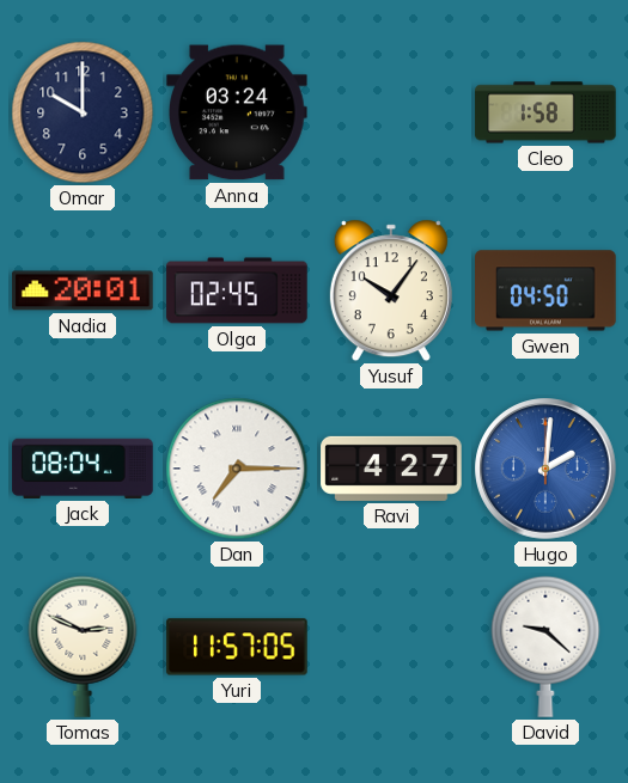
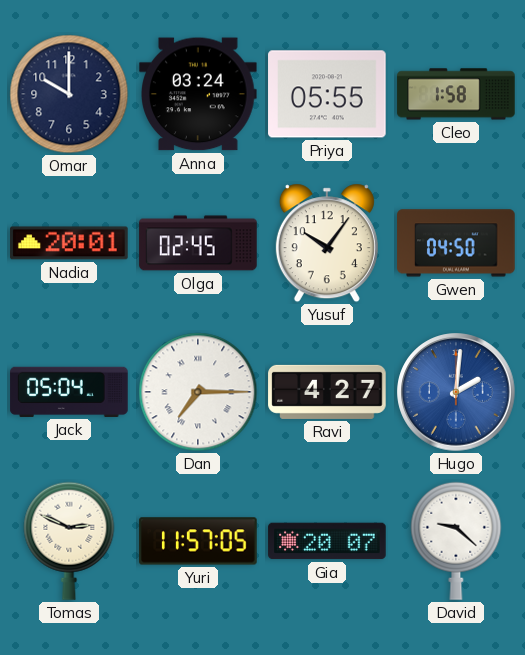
Priya: none -> 05:55
Jack: 08:04 -> 05:04
Gia: none -> 20:07
